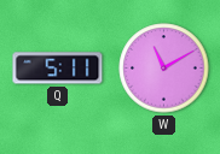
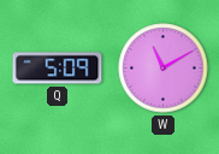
Q: 5:11 -> 5:09
